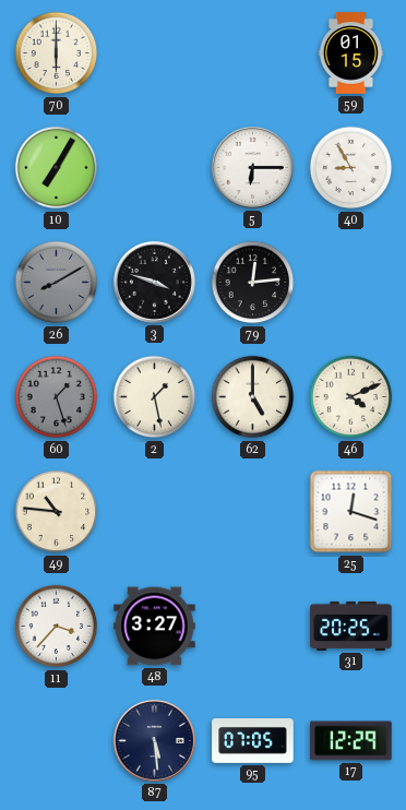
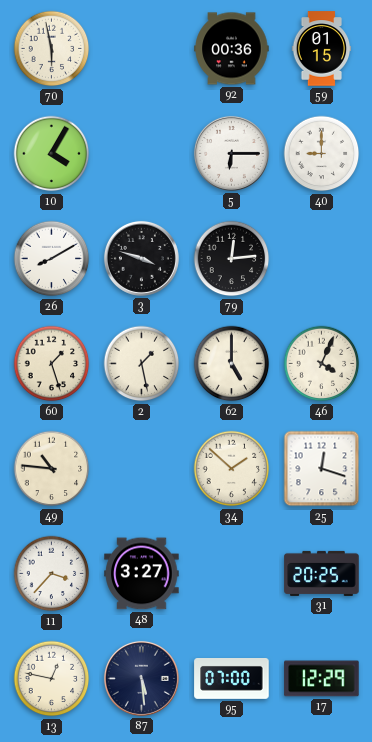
70: 6:00 -> 5:58
92: none -> 00:36
10: 7:05 -> 4:05
40: 8:55 -> 9:00
26 dial: grey -> white
60 dial: grey -> cream
46: 4:11 -> 4:04
34: none -> 1:52
13: none -> 12:47
95: 07:05 -> 07:00
